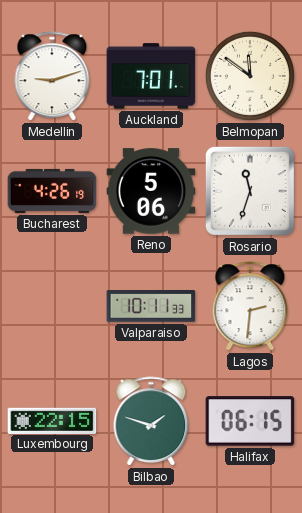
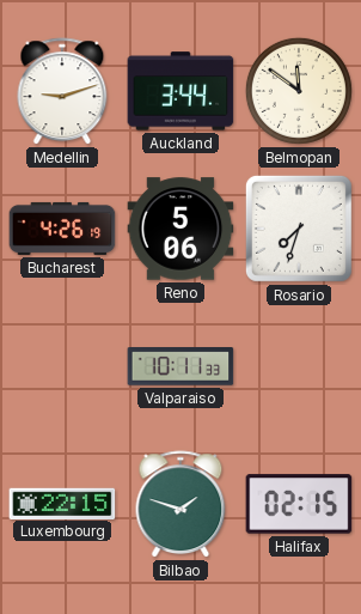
Auckland: 7:01 -> 3:44
Rosario: 11:33 -> 7:33
Lagos: 2:31 -> none
Halifax: 06:15 -> 02:15
